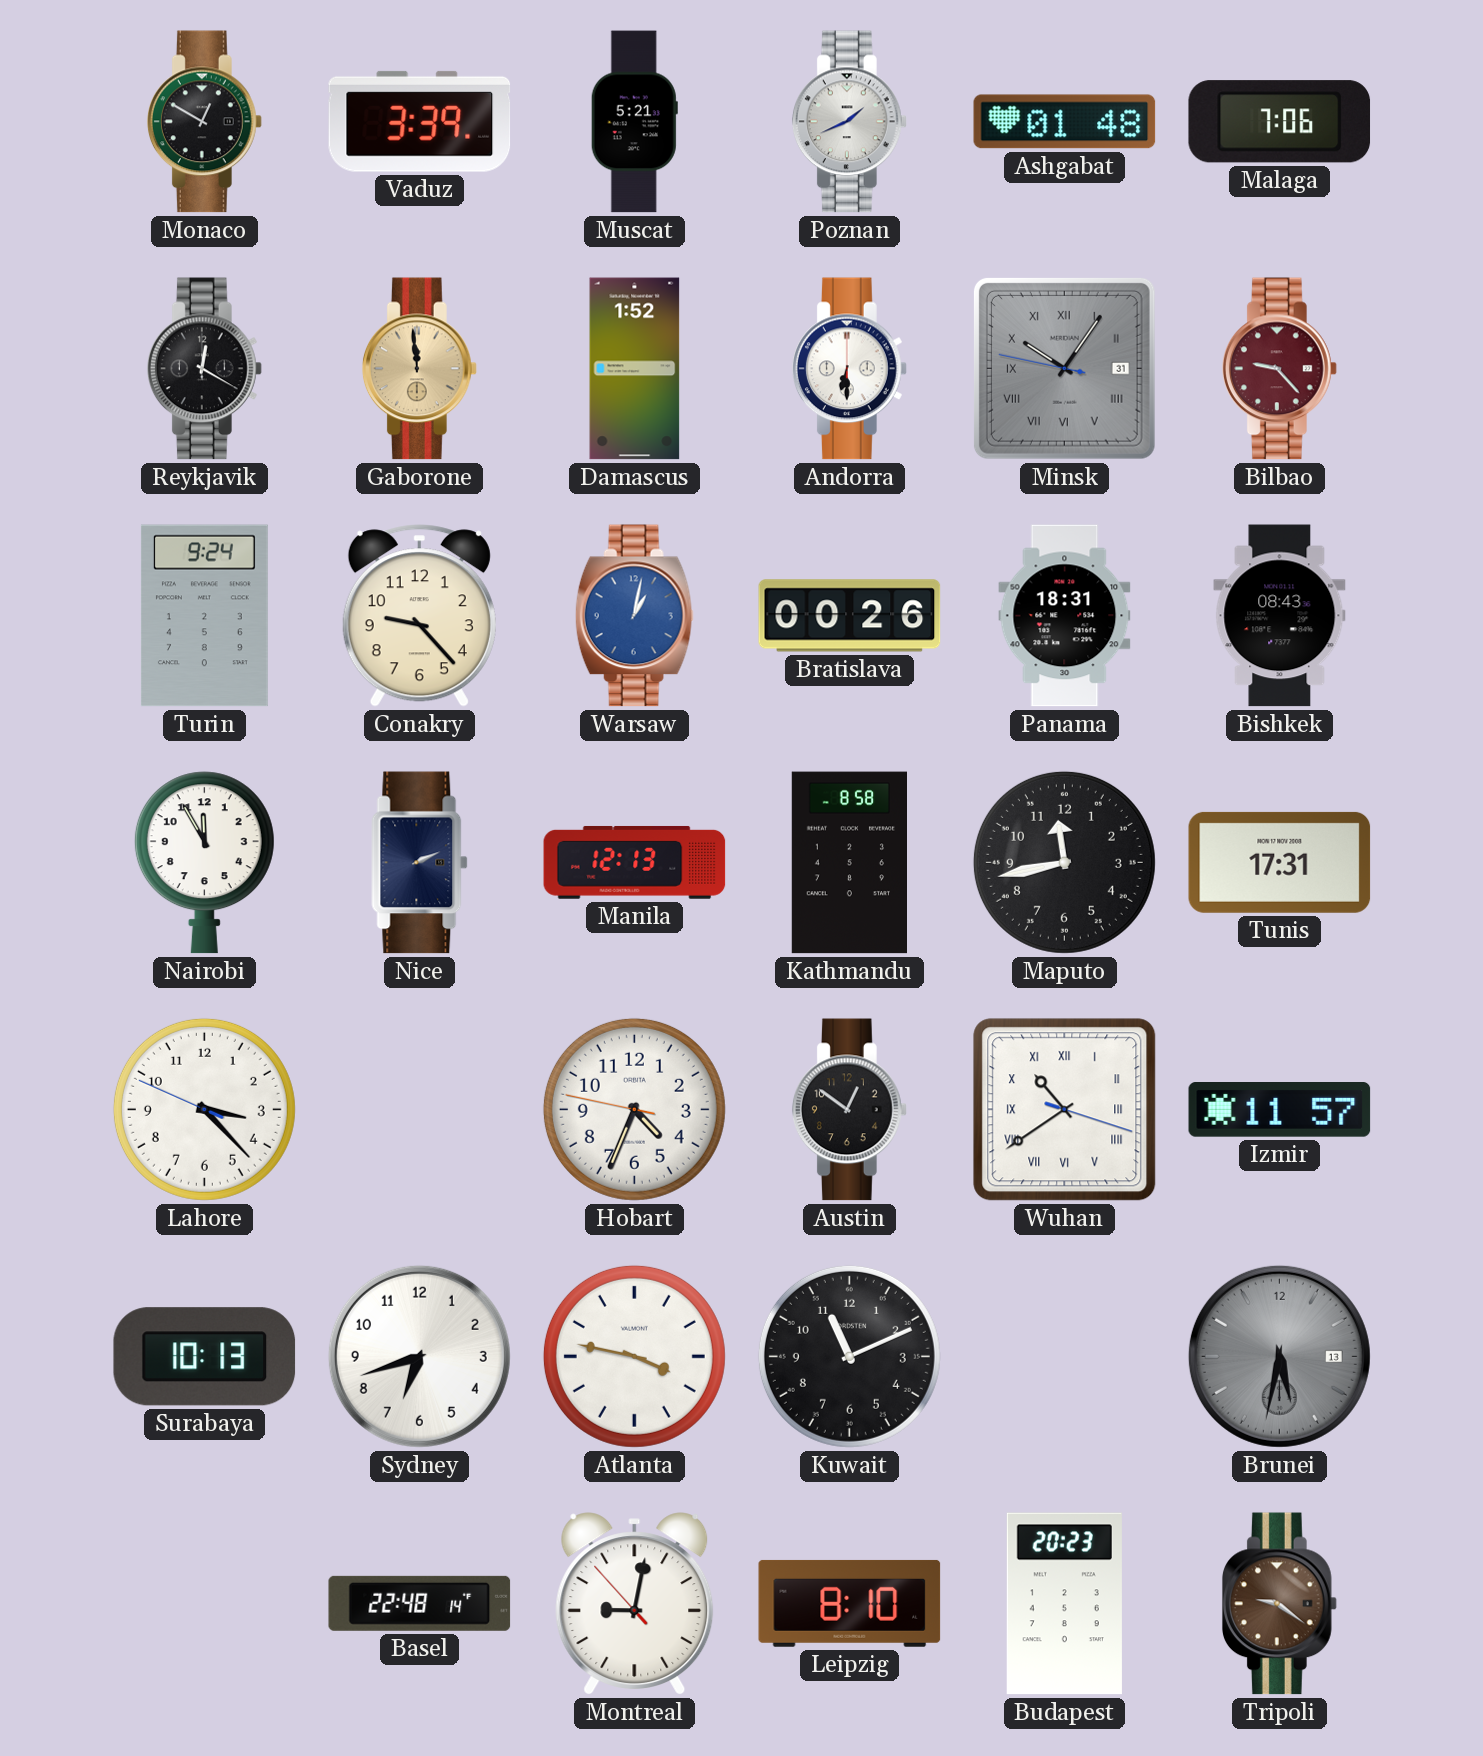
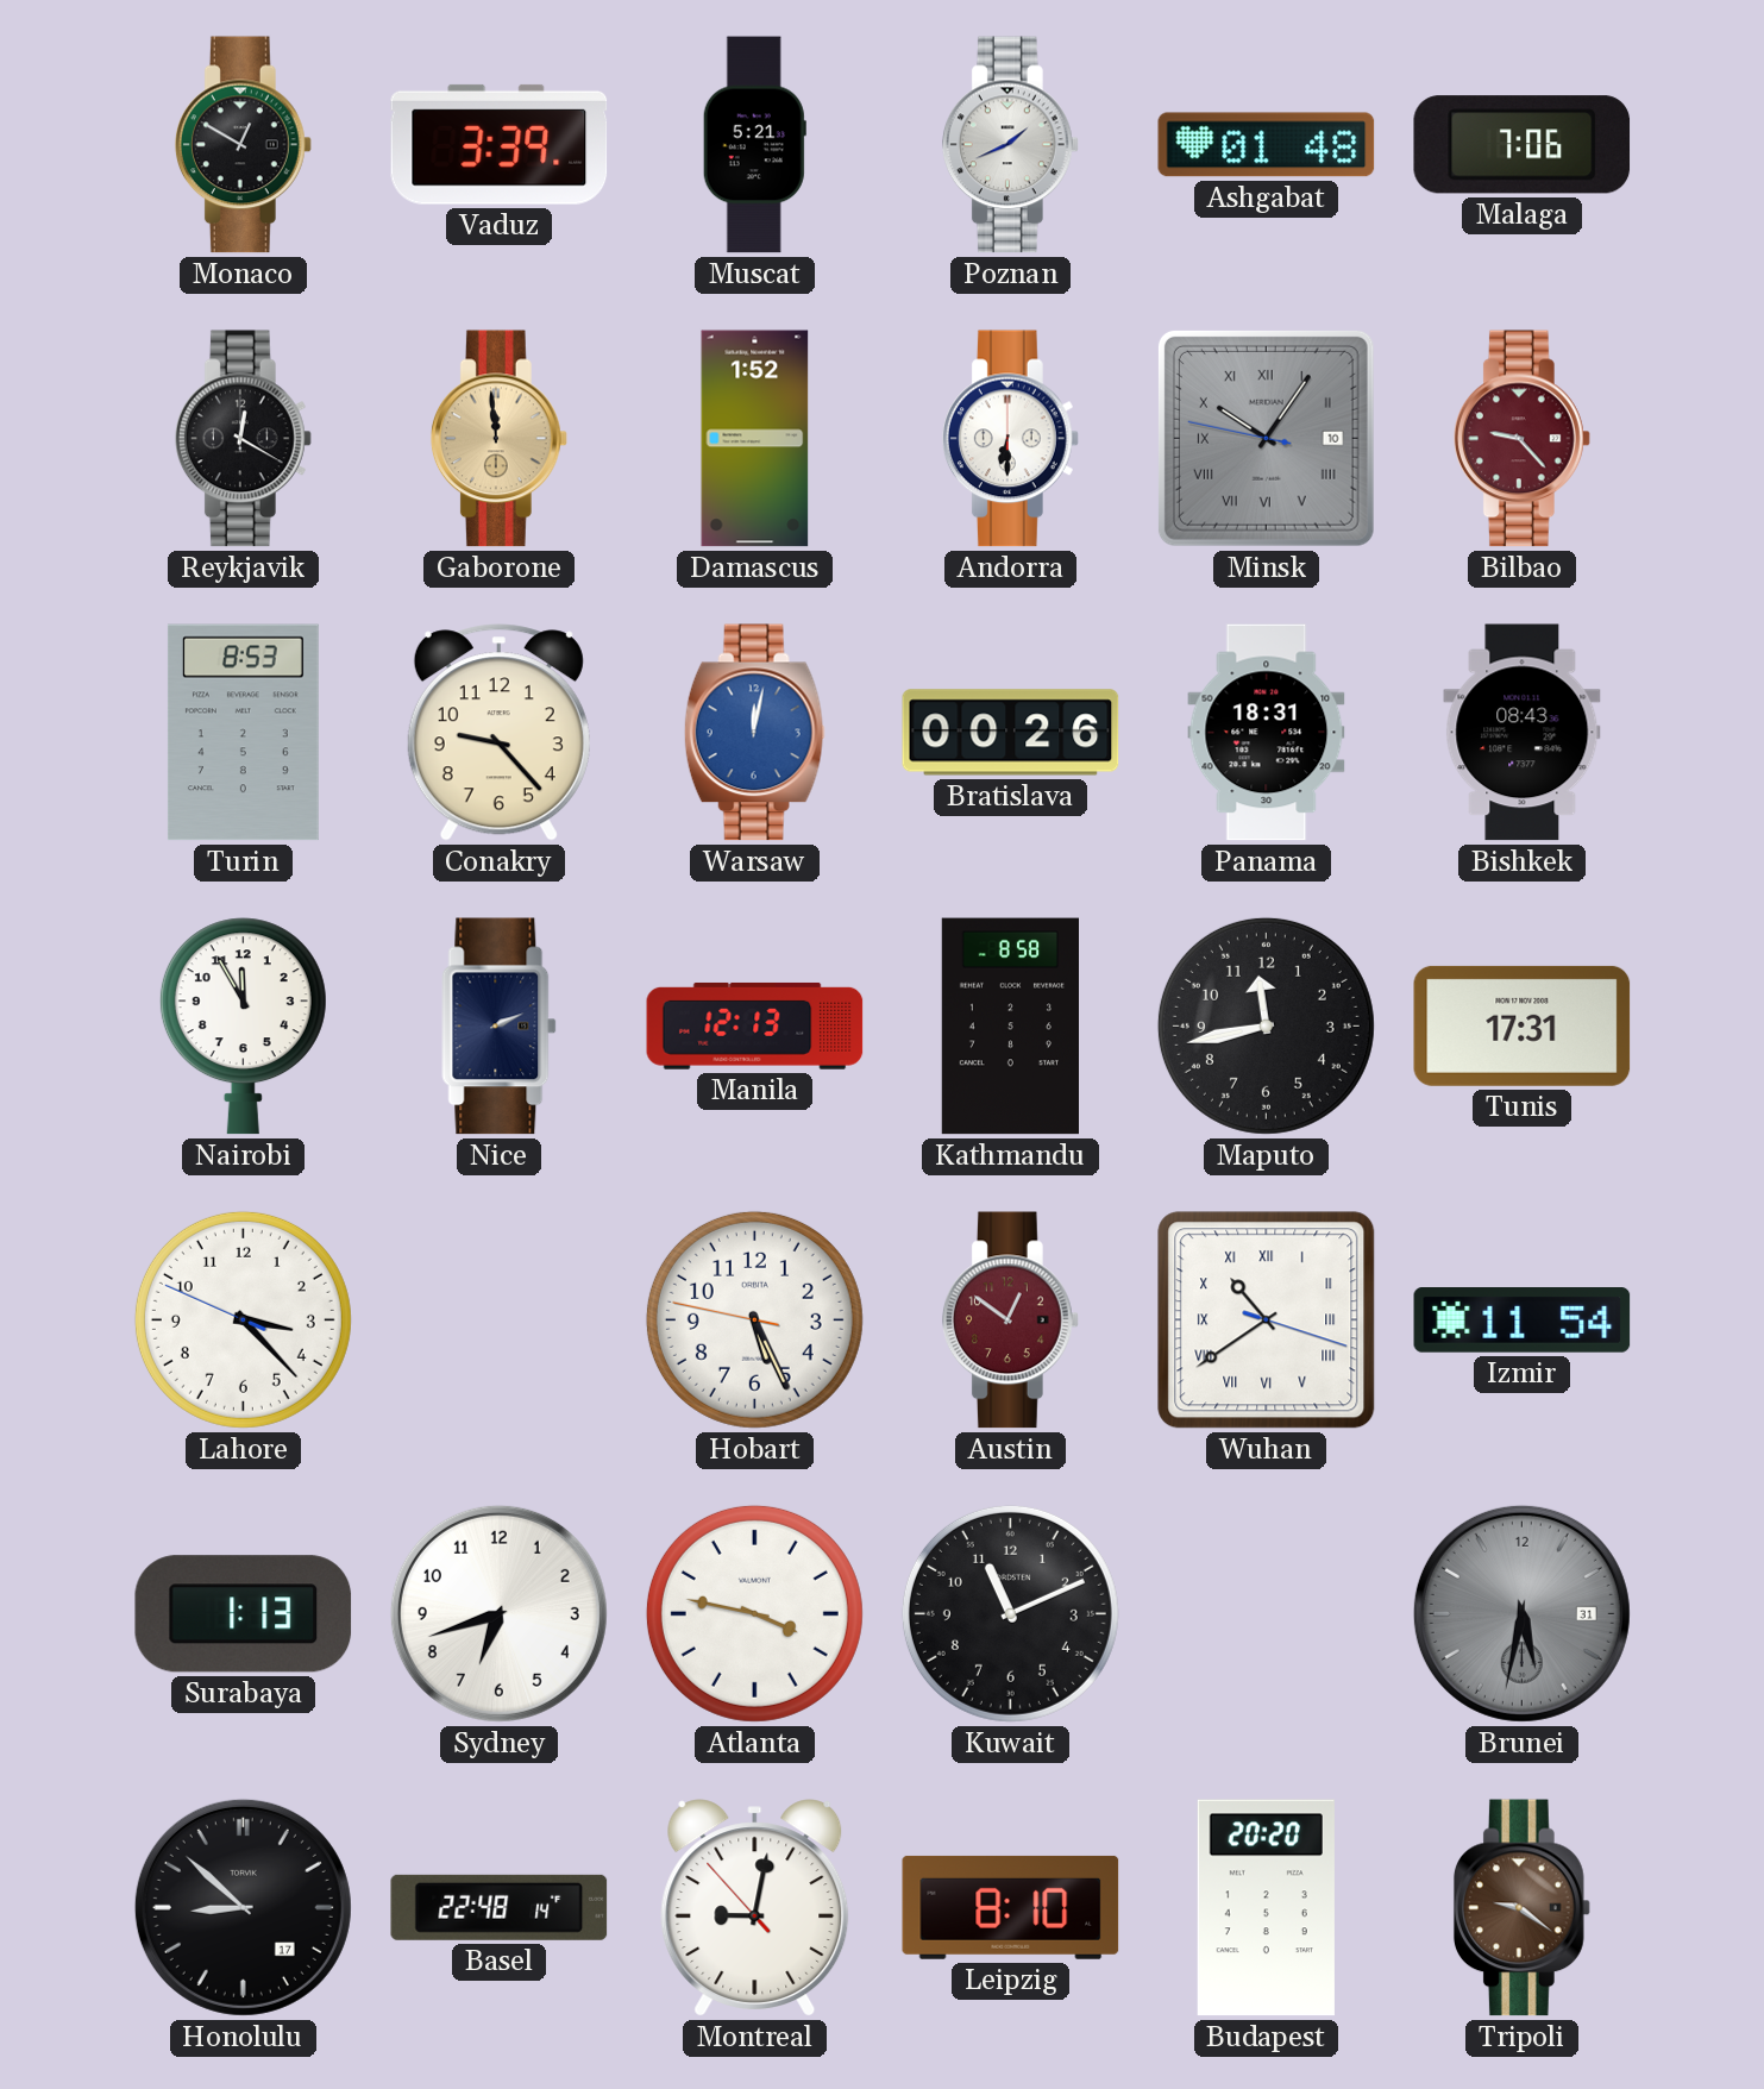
Minsk date: 31 -> 10
Turin: 9:24 -> 8:53
Warsaw: 1:02 -> 12:02
Hobart: 4:33 -> 5:25
Austin dial: black -> burgundy
Izmir: 11:57 -> 11:54
Surabaya: 10:13 -> 1:13
Brunei date: 13 -> 31
Honolulu: none -> 8:52
Budapest: 20:23 -> 20:20
